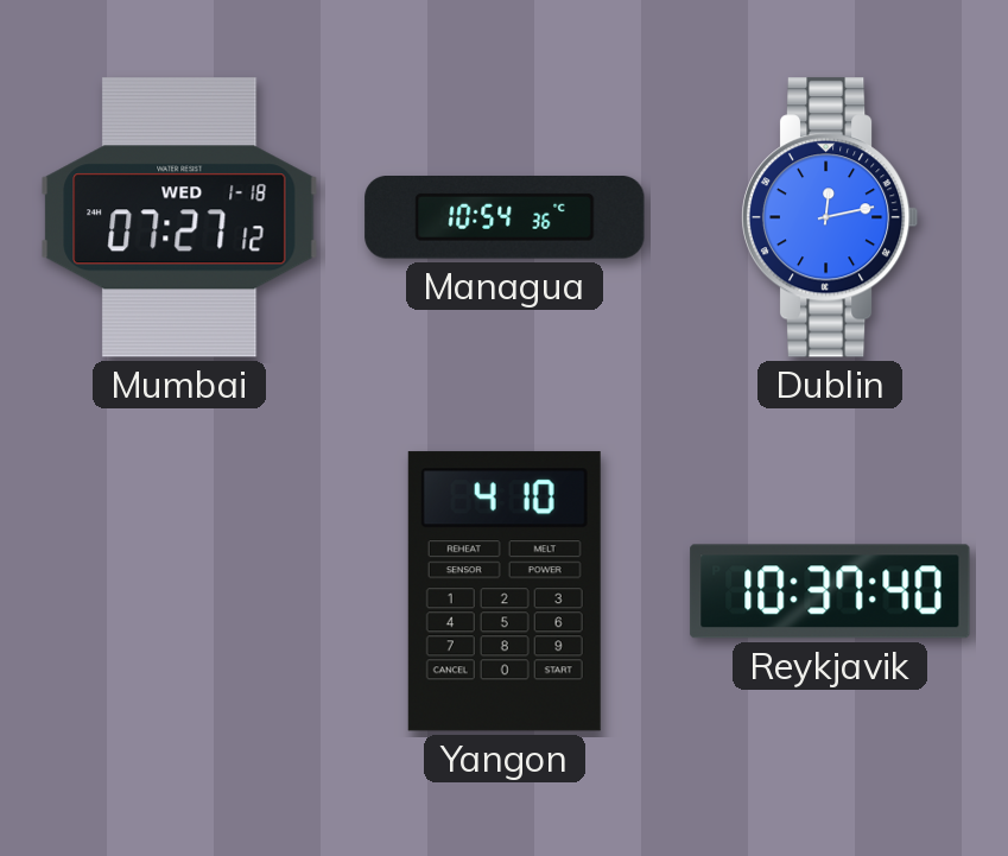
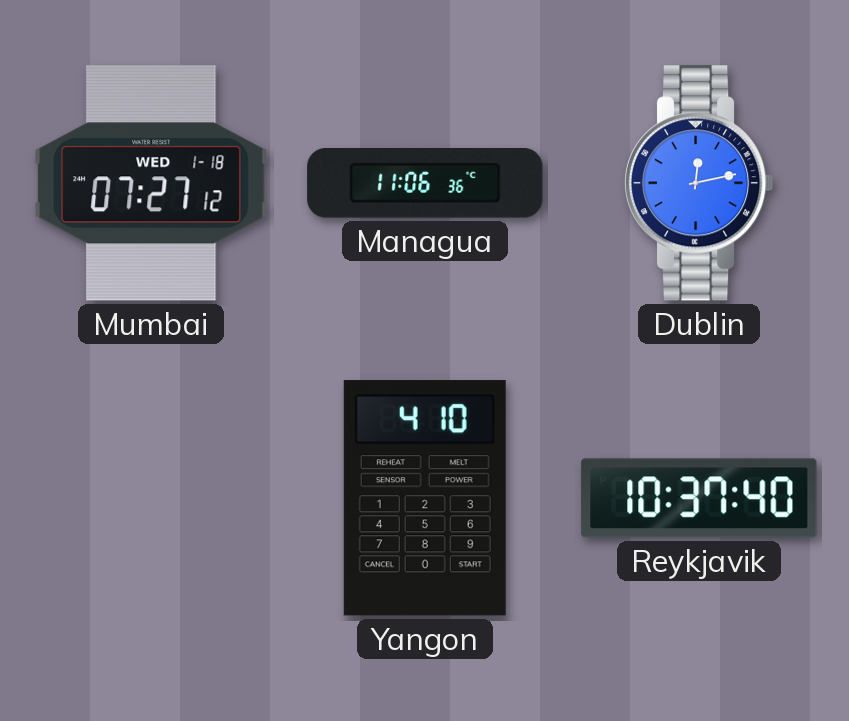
Managua: 10:54 -> 11:06
